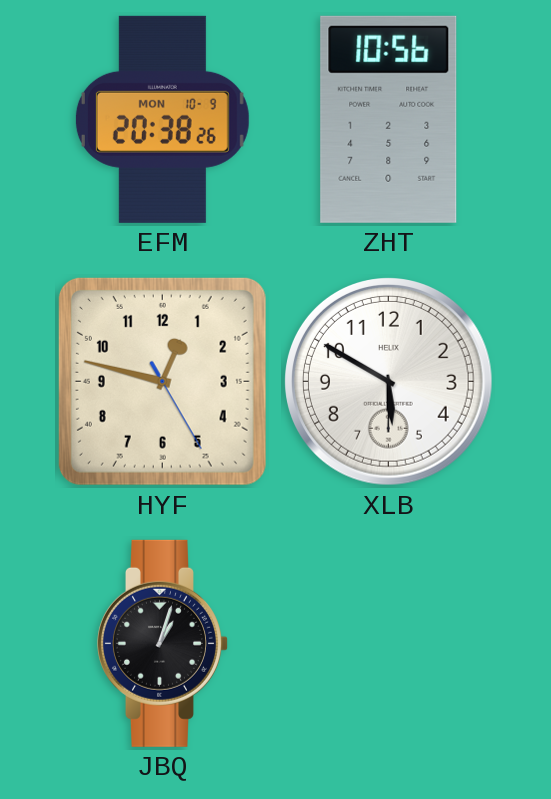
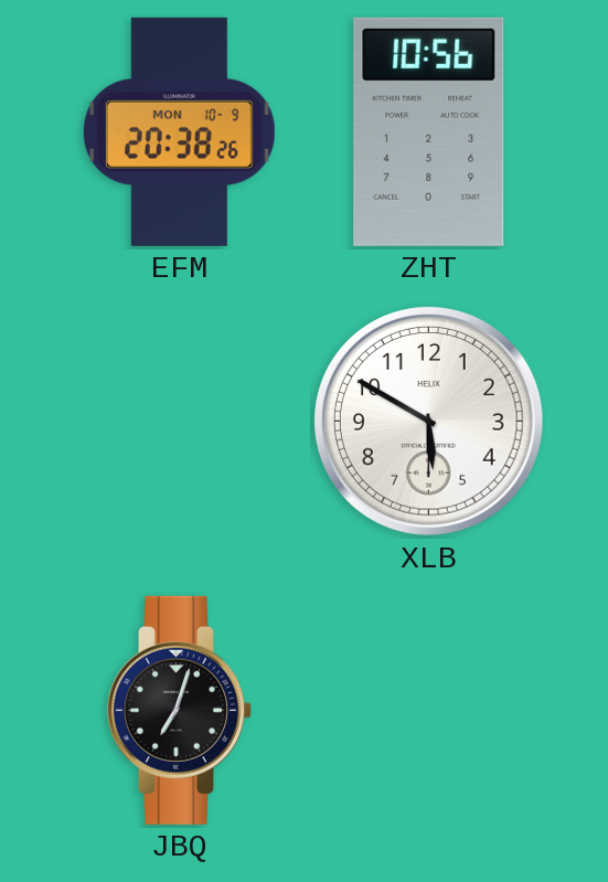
HYF: 12:47 -> none
JBQ: 1:03 -> 7:03
